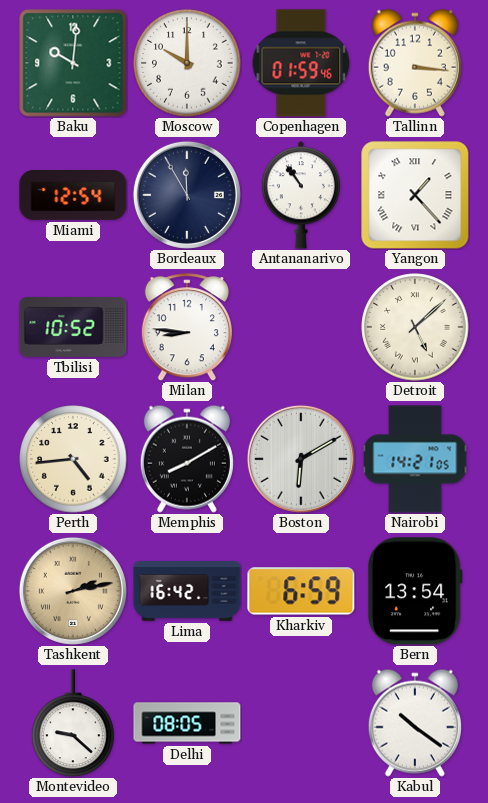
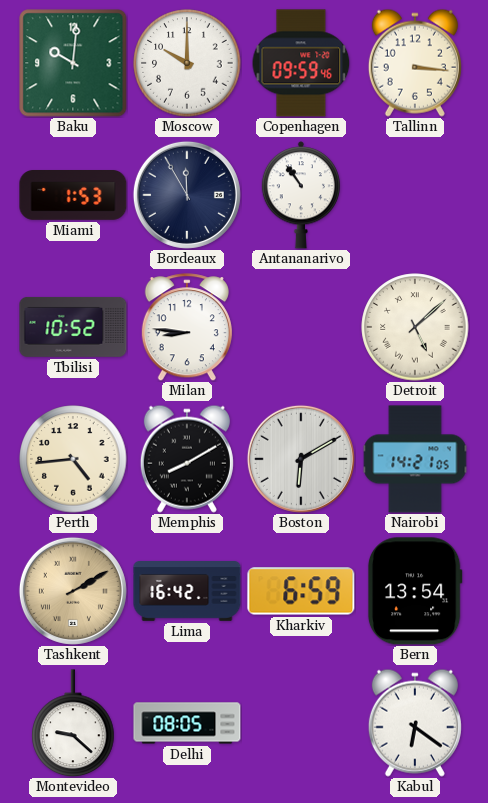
Copenhagen: 01:59 -> 09:59
Miami: 12:54 -> 1:53
Yangon: 1:23 -> none
Tashkent: 2:13 -> 2:10
Kabul: 10:21 -> 6:21
